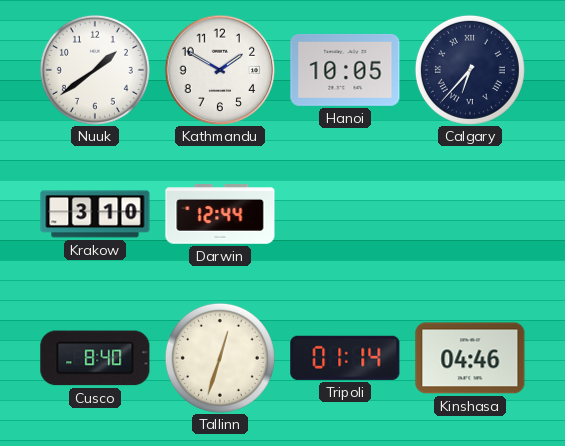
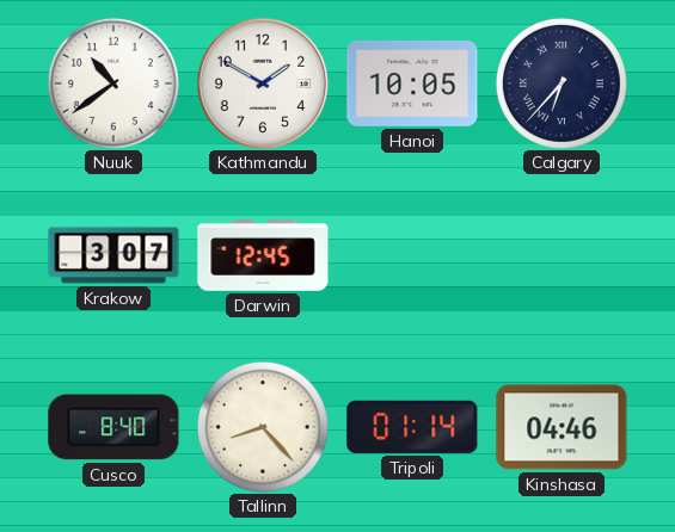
Nuuk: 1:39 -> 10:39
Krakow: 3:10 -> 3:07
Darwin: 12:44 -> 12:45
Tallinn: 12:33 -> 8:23
